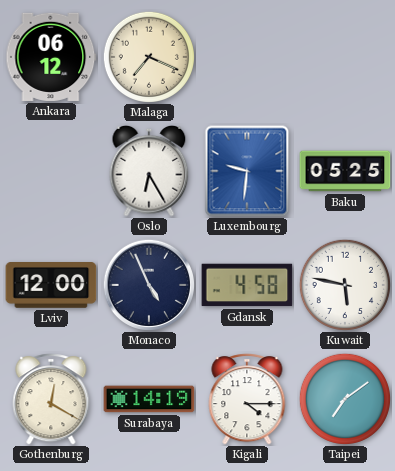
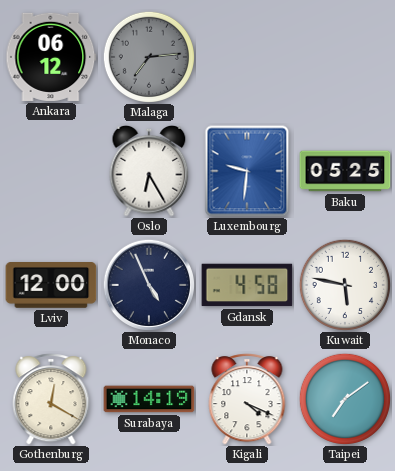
Malaga: 7:19 -> 7:14
Malaga dial: cream -> grey
Kigali: 4:15 -> 4:19
